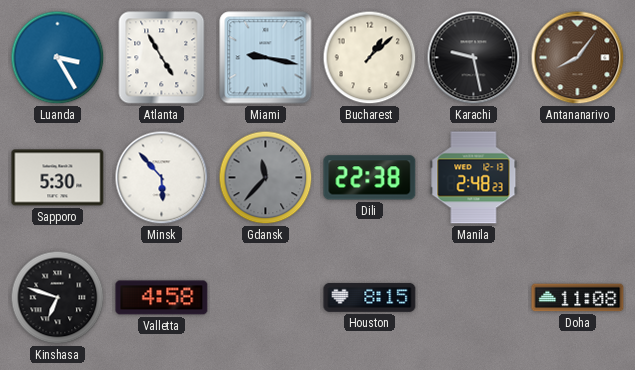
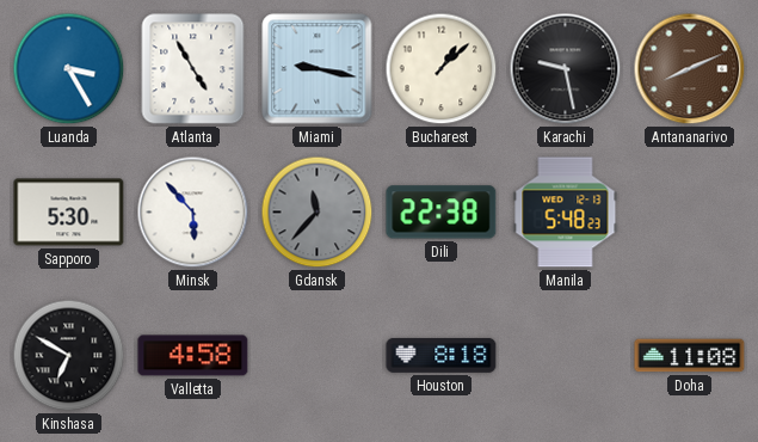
Antananarivo: 8:06 -> 8:11
Manila: 2:48 -> 5:48
Kinshasa: 6:48 -> 6:50
Houston: 8:15 -> 8:18
